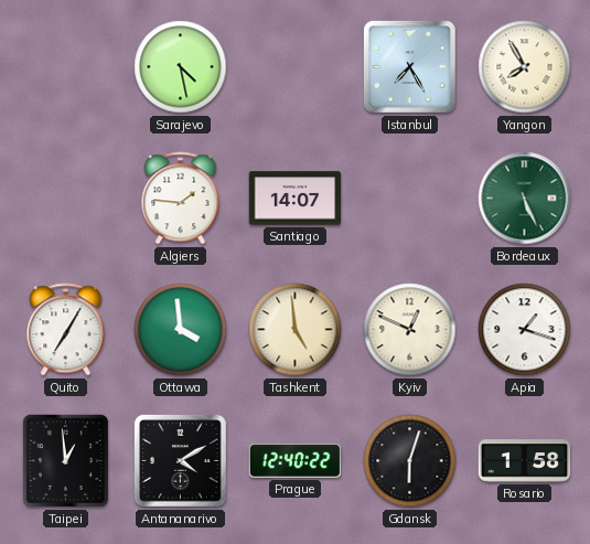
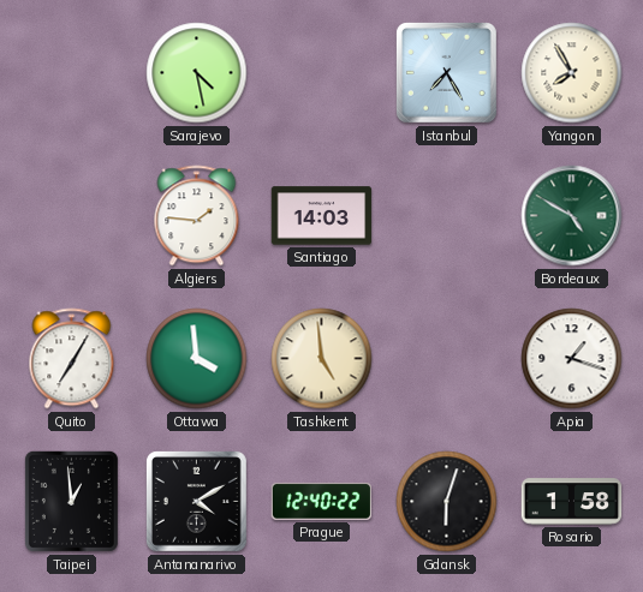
Santiago: 14:07 -> 14:03
Bordeaux: 5:26 -> 4:50
Kyiv: 12:49 -> none
